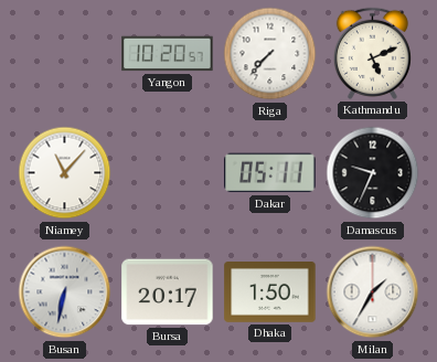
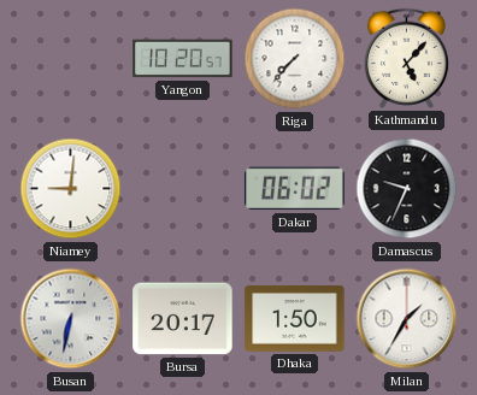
Kathmandu: 5:11 -> 5:07
Niamey: 11:07 -> 9:01
Dakar: 05:11 -> 06:02
